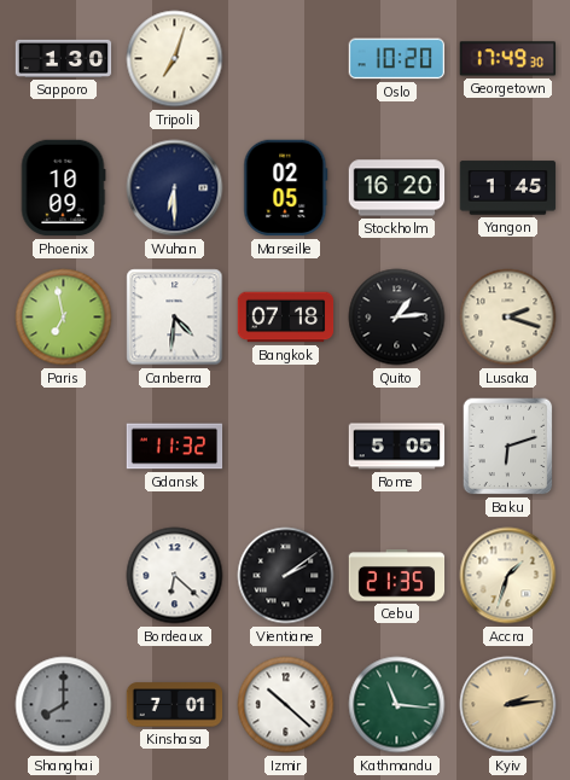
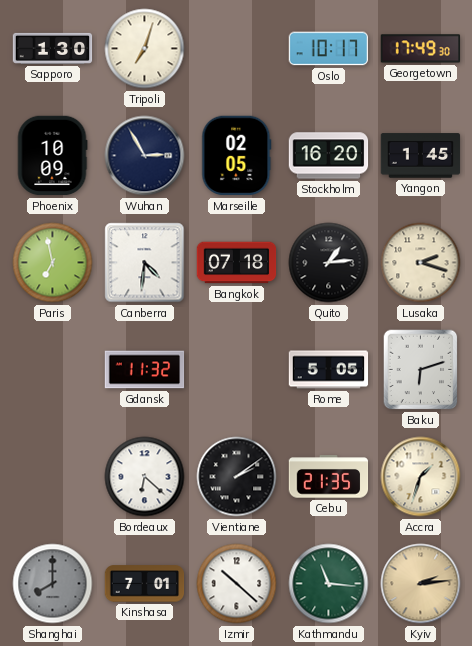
Oslo: 10:20 -> 10:17
Wuhan: 6:30 -> 2:55
